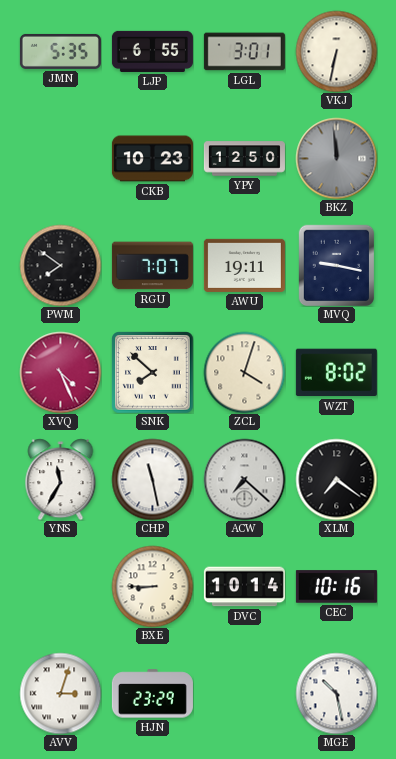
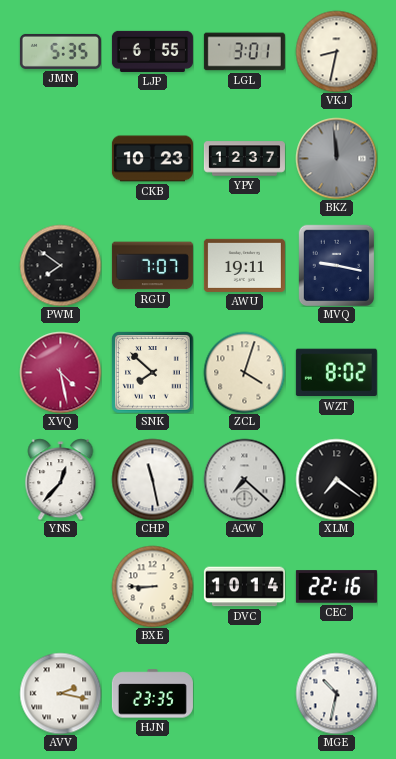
VKJ: 6:32 -> 8:32
YPY: 12:50 -> 12:37
XVQ: 4:26 -> 4:28
YNS: 11:35 -> 12:37
CEC: 10:16 -> 22:16
AVV: 3:03 -> 2:17
HJN: 23:29 -> 23:35
MGE: 10:28 -> 10:32
